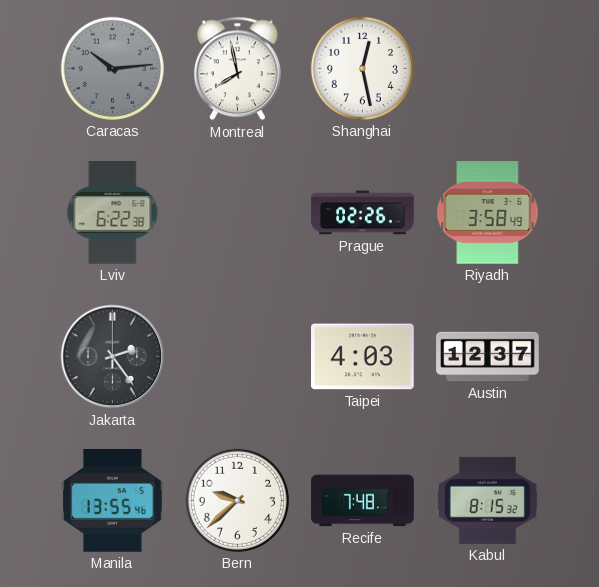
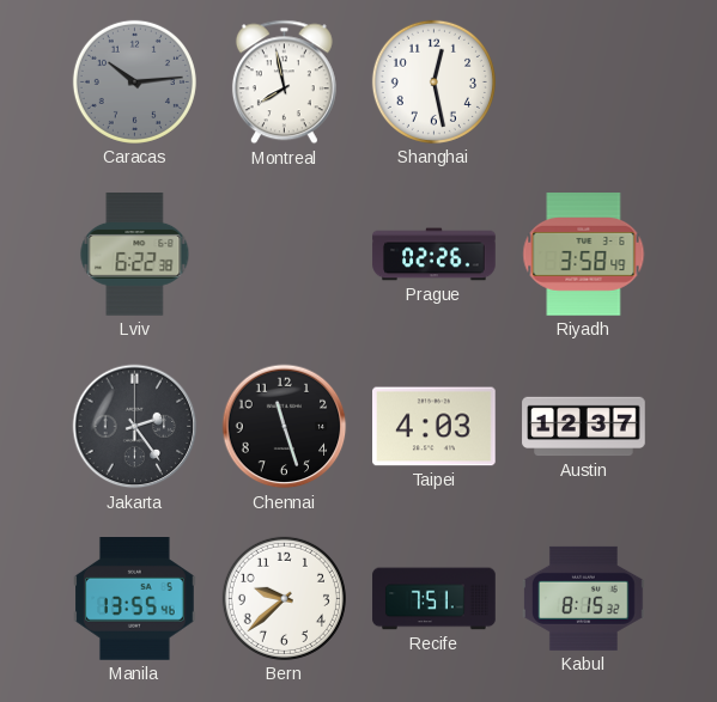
Chennai: none -> 11:27
Recife: 7:48 -> 7:51
